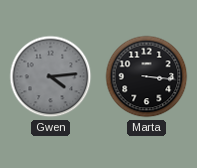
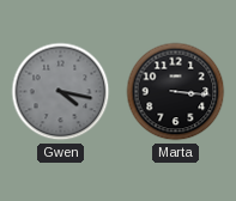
Gwen: 4:14 -> 4:17
